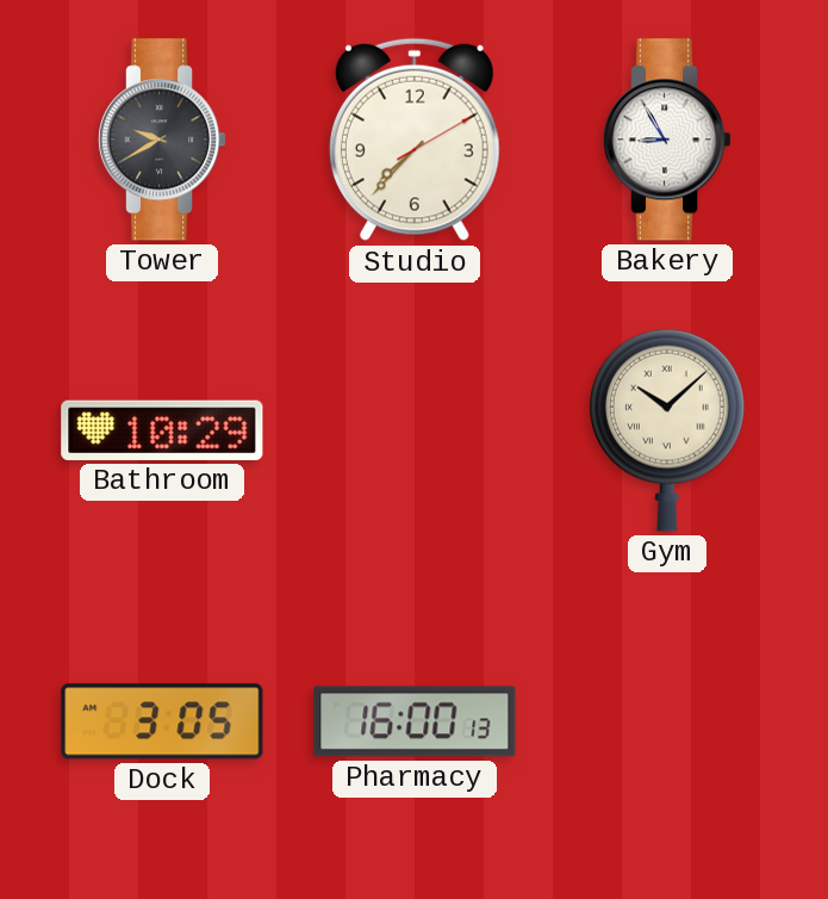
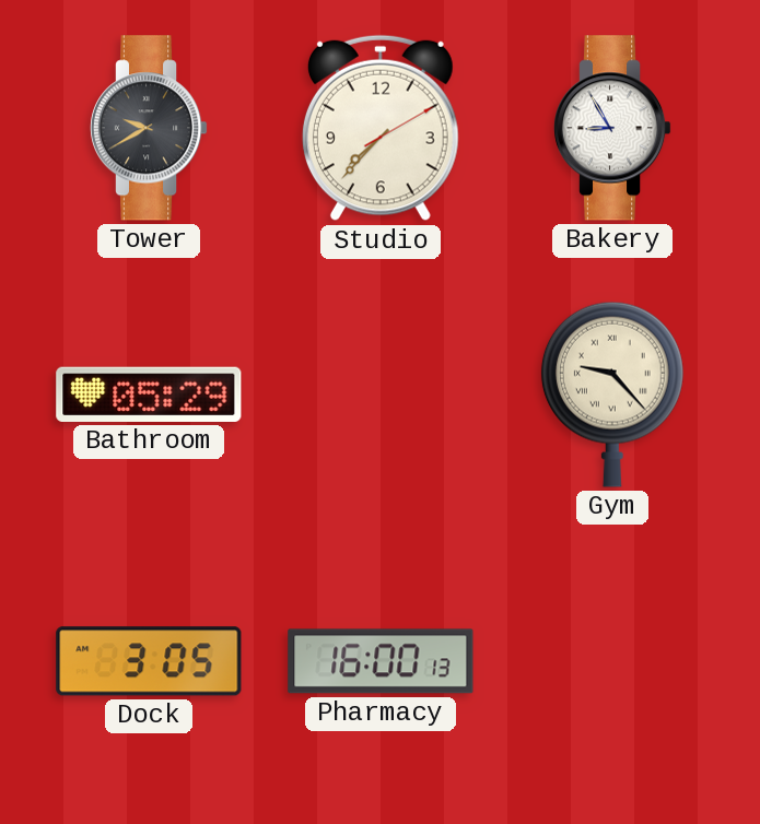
Bathroom: 10:29 -> 05:29
Gym: 10:08 -> 9:23
